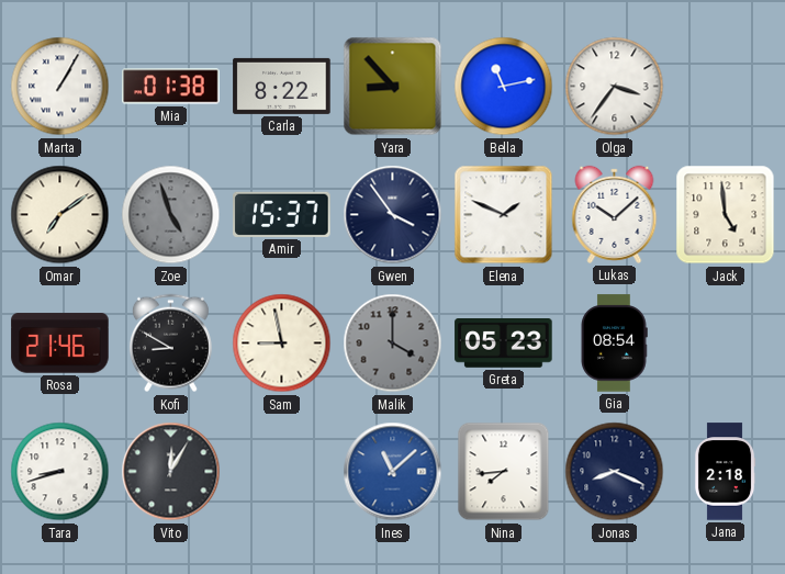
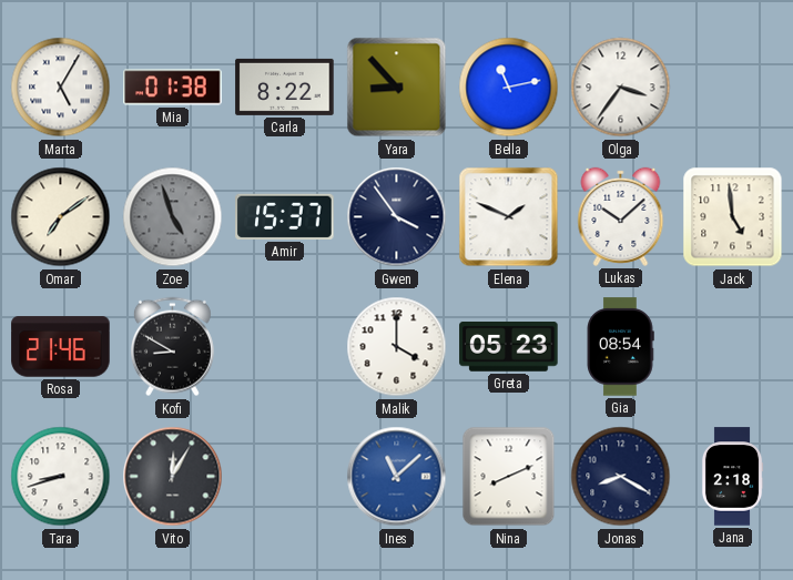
Marta: 1:05 -> 5:05
Sam: 8:58 -> none
Malik dial: grey -> white
Nina: 7:44 -> 8:11
Jonas: 8:19 -> 8:20
